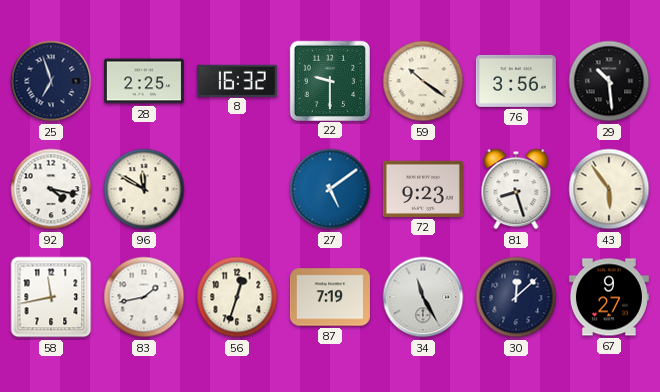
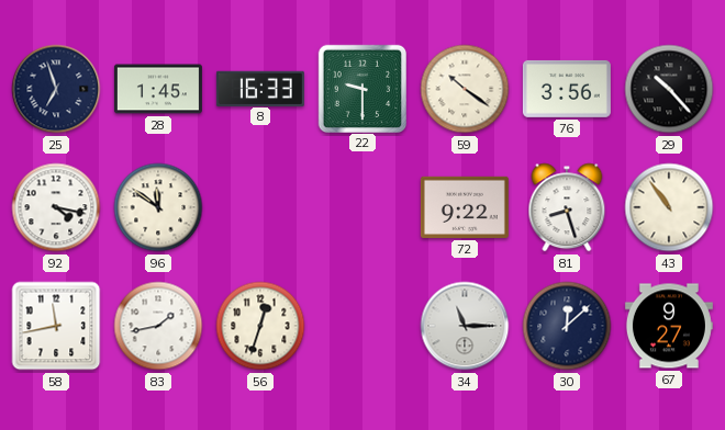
28: 2:25 -> 1:45
8: 16:32 -> 16:33
29: 10:29 -> 10:23
96: 11:50 -> 11:51
27: 5:09 -> none
72: 9:23 -> 9:22
43: 5:54 -> 10:54
87: 7:19 -> none
34: 11:25 -> 11:15
